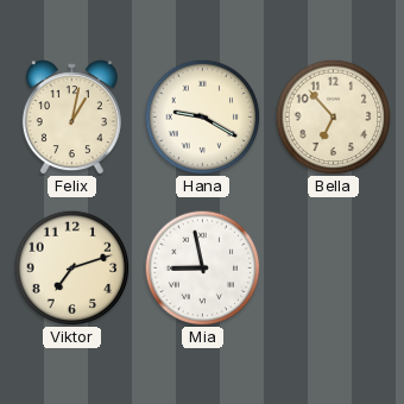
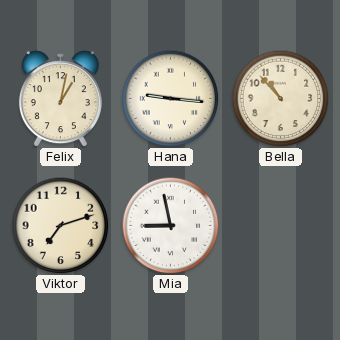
Hana: 9:20 -> 9:16
Bella: 6:53 -> 10:53
